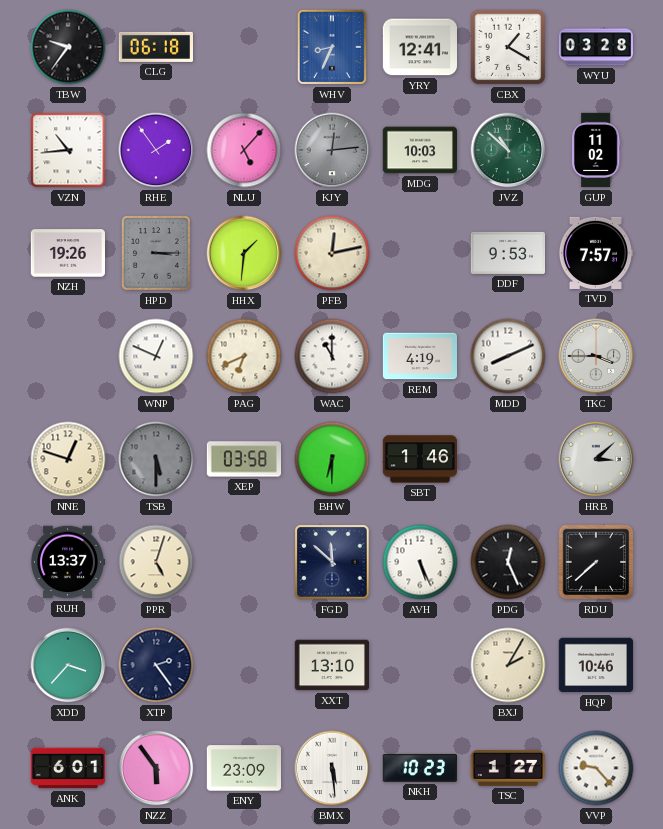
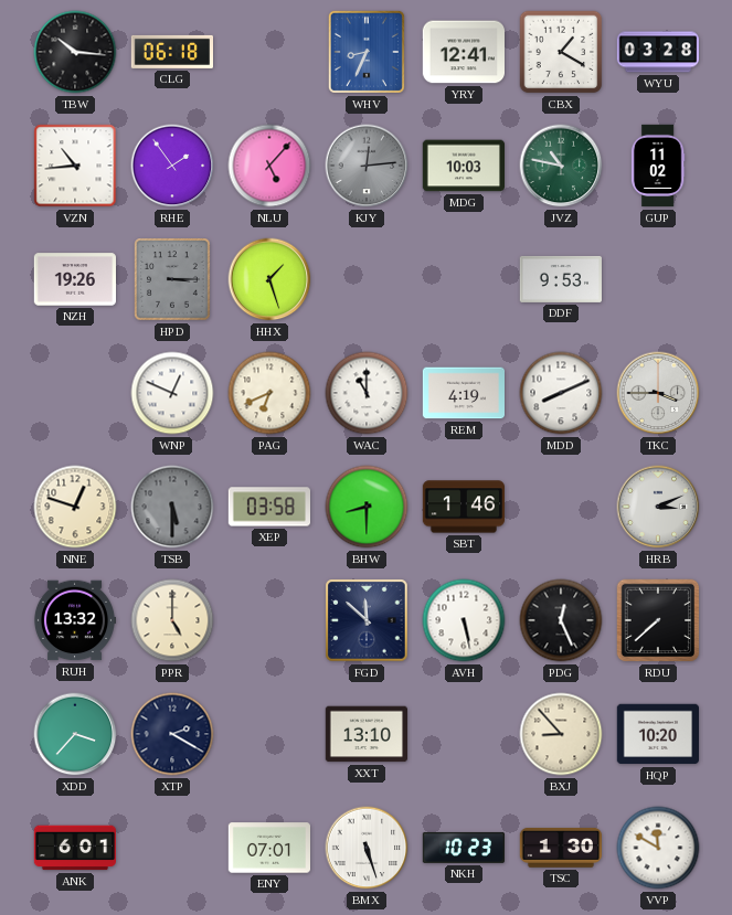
TBW: 9:36 -> 10:16
JVZ: 10:52 -> 10:47
HHX: 1:31 -> 1:27
PFB: 12:13 -> none
TVD: 7:57 -> none
BHW: 6:30 -> 8:30
HRB: 3:08 -> 3:11
RUH: 13:37 -> 13:32
PPR: 5:03 -> 5:00
AVH: 5:26 -> 5:28
XTP: 2:24 -> 2:20
BXJ: 2:05 -> 8:53
HQP: 10:46 -> 10:20
NZZ: 5:54 -> none
ENY: 23:09 -> 07:01
BMX: 5:29 -> 5:27
TSC: 1:27 -> 1:30
VVP: 9:23 -> 11:50
